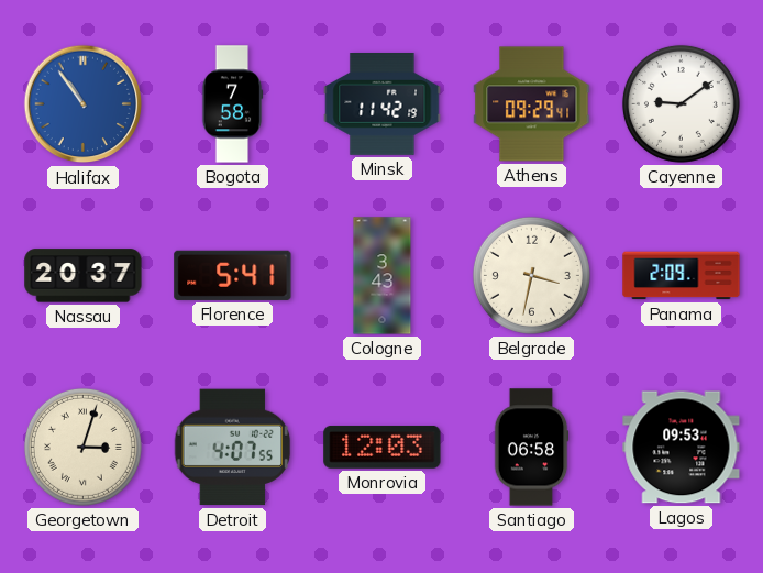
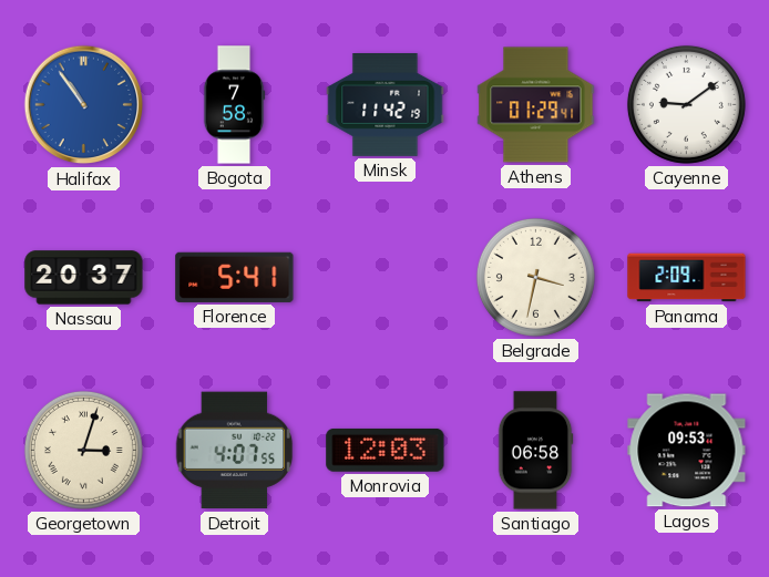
Athens: 09:29 -> 01:29
Cologne: 3:43 -> none
